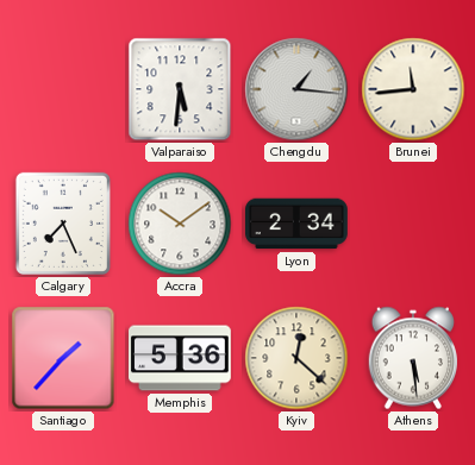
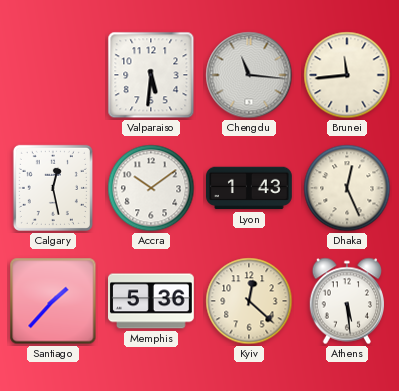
Chengdu: 1:16 -> 11:16
Calgary: 7:26 -> 12:28
Lyon: 2:34 -> 1:43
Dhaka: none -> 12:26
